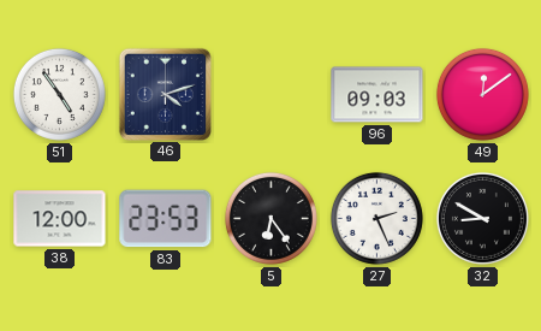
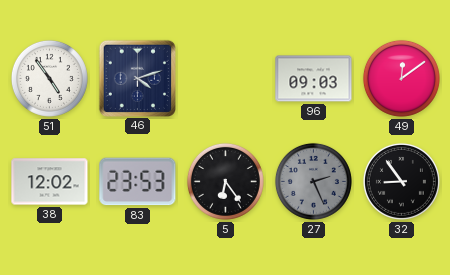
38: 12:00 -> 12:02
27 dial: white -> grey
32: 8:50 -> 8:54
